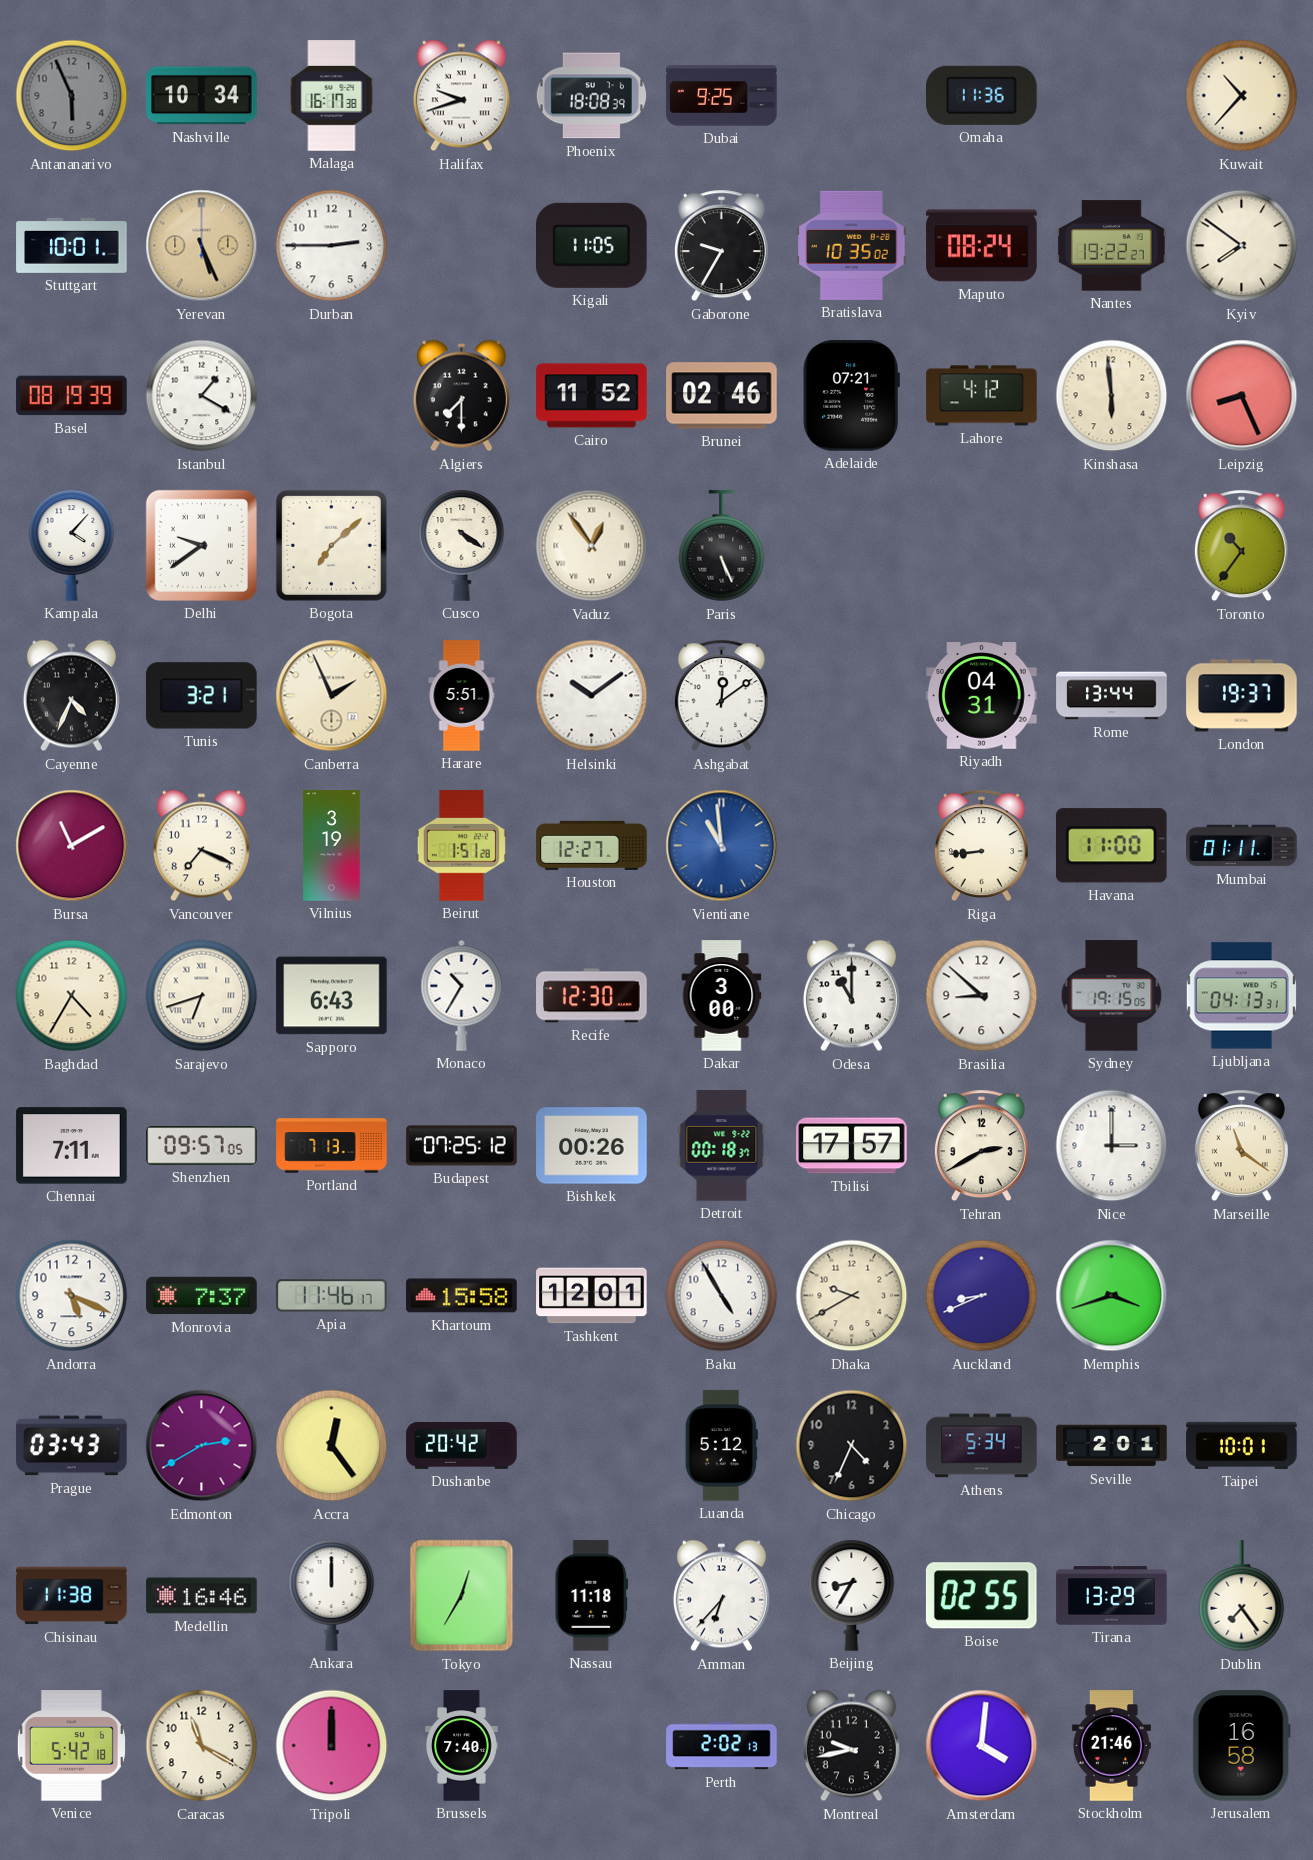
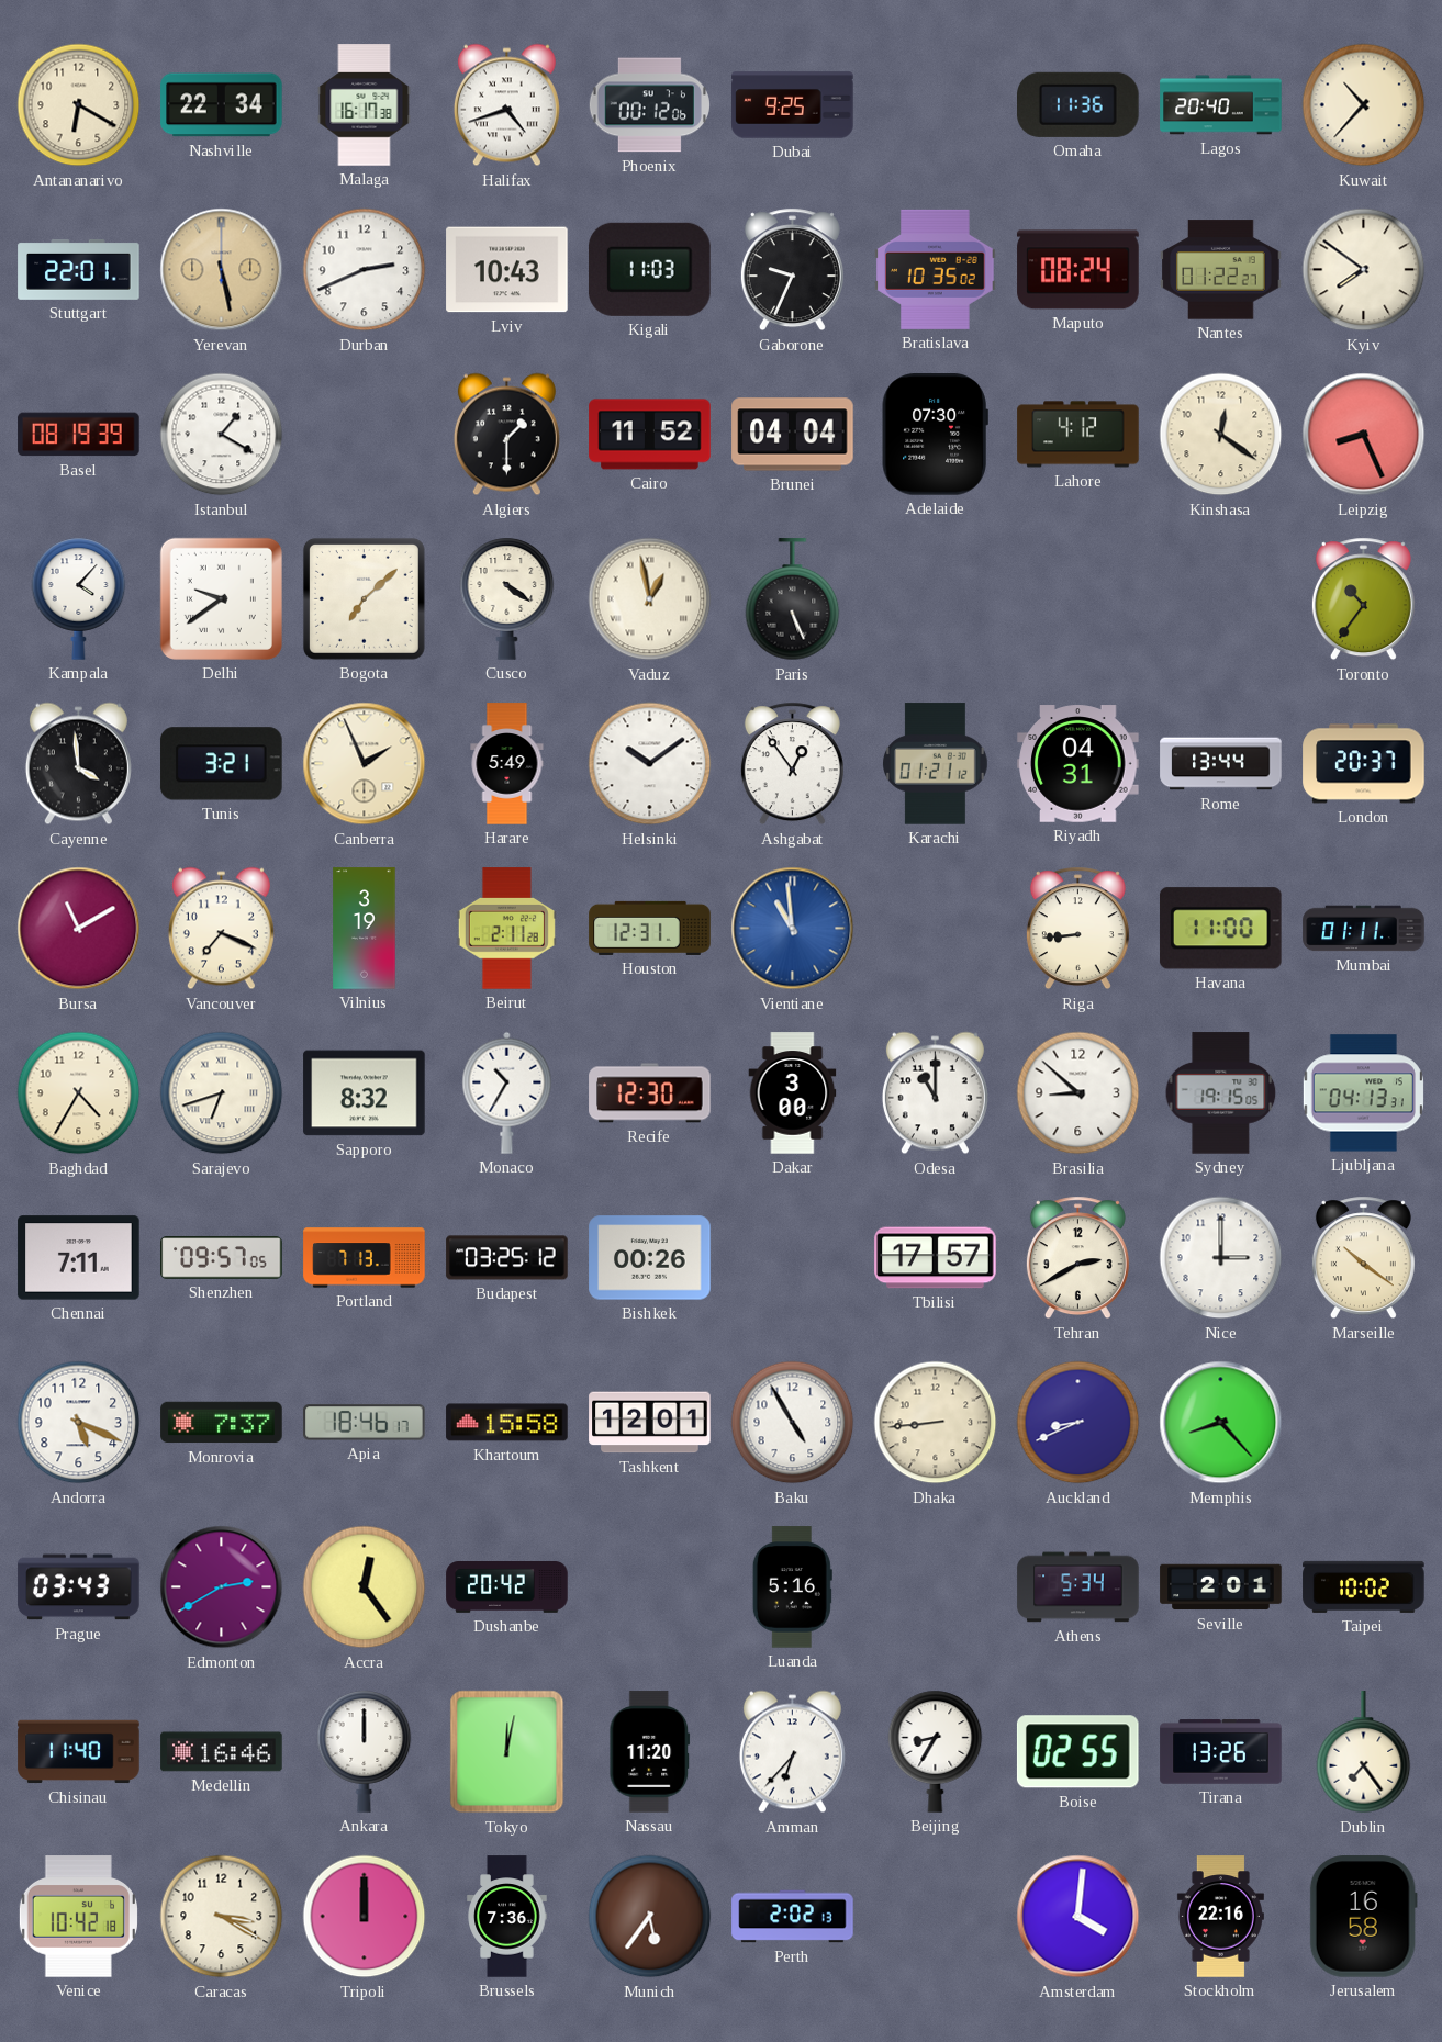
Antananarivo: 5:56 -> 6:20
Antananarivo dial: grey -> cream
Nashville: 10:34 -> 22:34
Halifax: 9:42 -> 4:42
Phoenix: 18:08 -> 00:12
Lagos: none -> 20:40
Stuttgart: 10:01 -> 22:01
Yerevan: 5:26 -> 5:28
Durban: 2:45 -> 2:41
Lviv: none -> 10:43
Kigali: 11:05 -> 11:03
Gaborone: 9:35 -> 9:34
Nantes: 19:22 -> 01:22
Algiers: 7:30 -> 1:30
Brunei: 02:46 -> 04:04
Adelaide: 07:21 -> 07:30
Kinshasa: 5:59 -> 12:21
Vaduz: 12:54 -> 12:58
Cayenne: 4:34 -> 3:59
Harare: 5:51 -> 5:49
Ashgabat: 12:09 -> 12:54
Karachi: none -> 01:21
London: 19:37 -> 20:37
Beirut: 1:51 -> 2:11
Houston: 12:27 -> 12:31
Sapporo: 6:43 -> 8:32
Budapest: 07:25 -> 03:25
Detroit: 00:18 -> none
Marseille: 11:21 -> 10:21
Apia: 11:46 -> 18:46
Dhaka: 9:40 -> 8:44
Memphis: 3:42 -> 8:23
Luanda: 5:12 -> 5:16
Chicago: 4:34 -> none
Taipei: 10:01 -> 10:02
Chisinau: 11:38 -> 11:40
Tokyo: 12:35 -> 12:02
Nassau: 11:18 -> 11:20
Tirana: 13:29 -> 13:26
Venice: 5:42 -> 10:42
Caracas: 11:20 -> 3:20
Brussels: 7:40 -> 7:36
Munich: none -> 5:36
Montreal: 9:43 -> none
Stockholm: 21:46 -> 22:16
